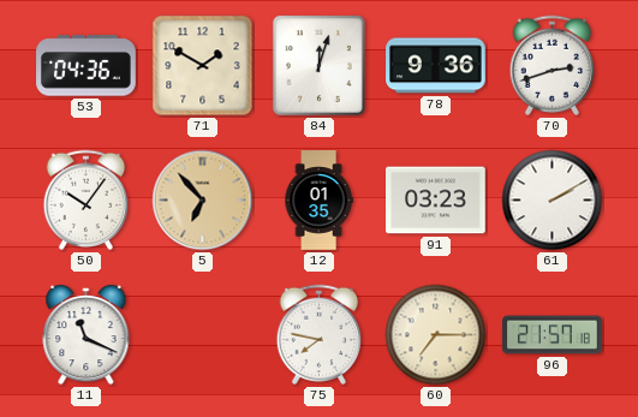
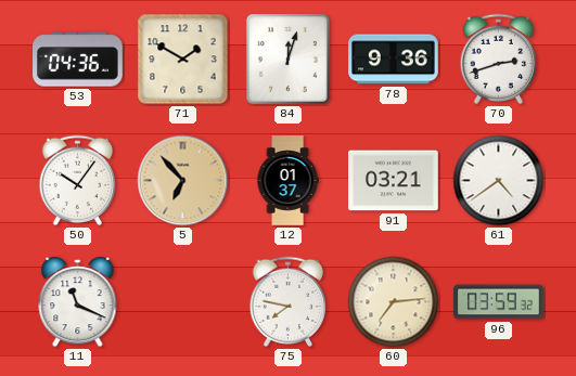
12: 01:35 -> 01:37
91: 03:23 -> 03:21
61: 2:10 -> 4:39
60: 7:15 -> 7:14
96: 21:57 -> 03:59
